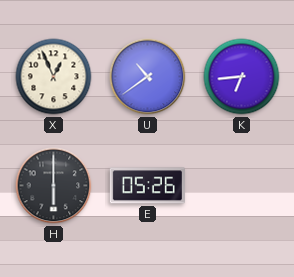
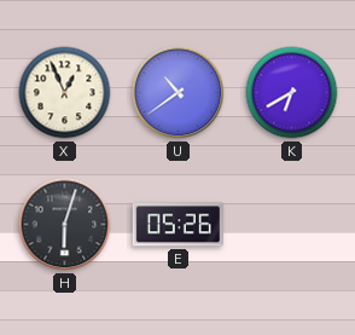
K: 6:44 -> 6:40
H: 6:00 -> 6:03
